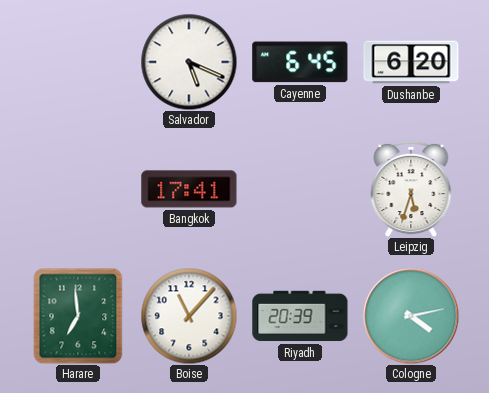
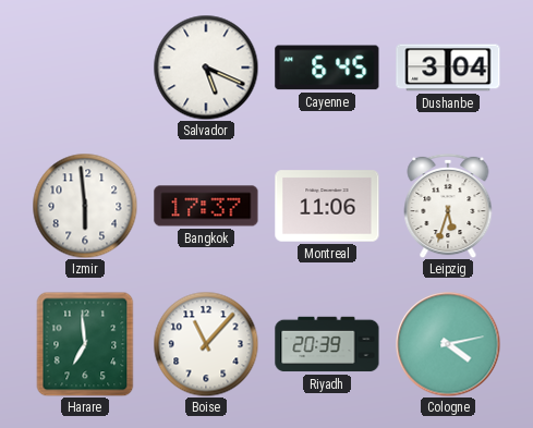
Dushanbe: 6:20 -> 3:04
Izmir: none -> 5:59
Bangkok: 17:41 -> 17:37
Montreal: none -> 11:06
